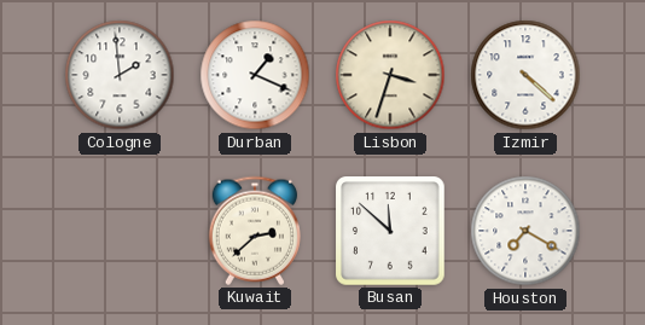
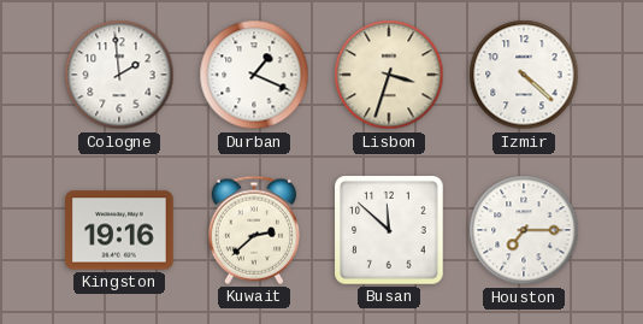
Kingston: none -> 19:16
Houston: 7:20 -> 7:15
